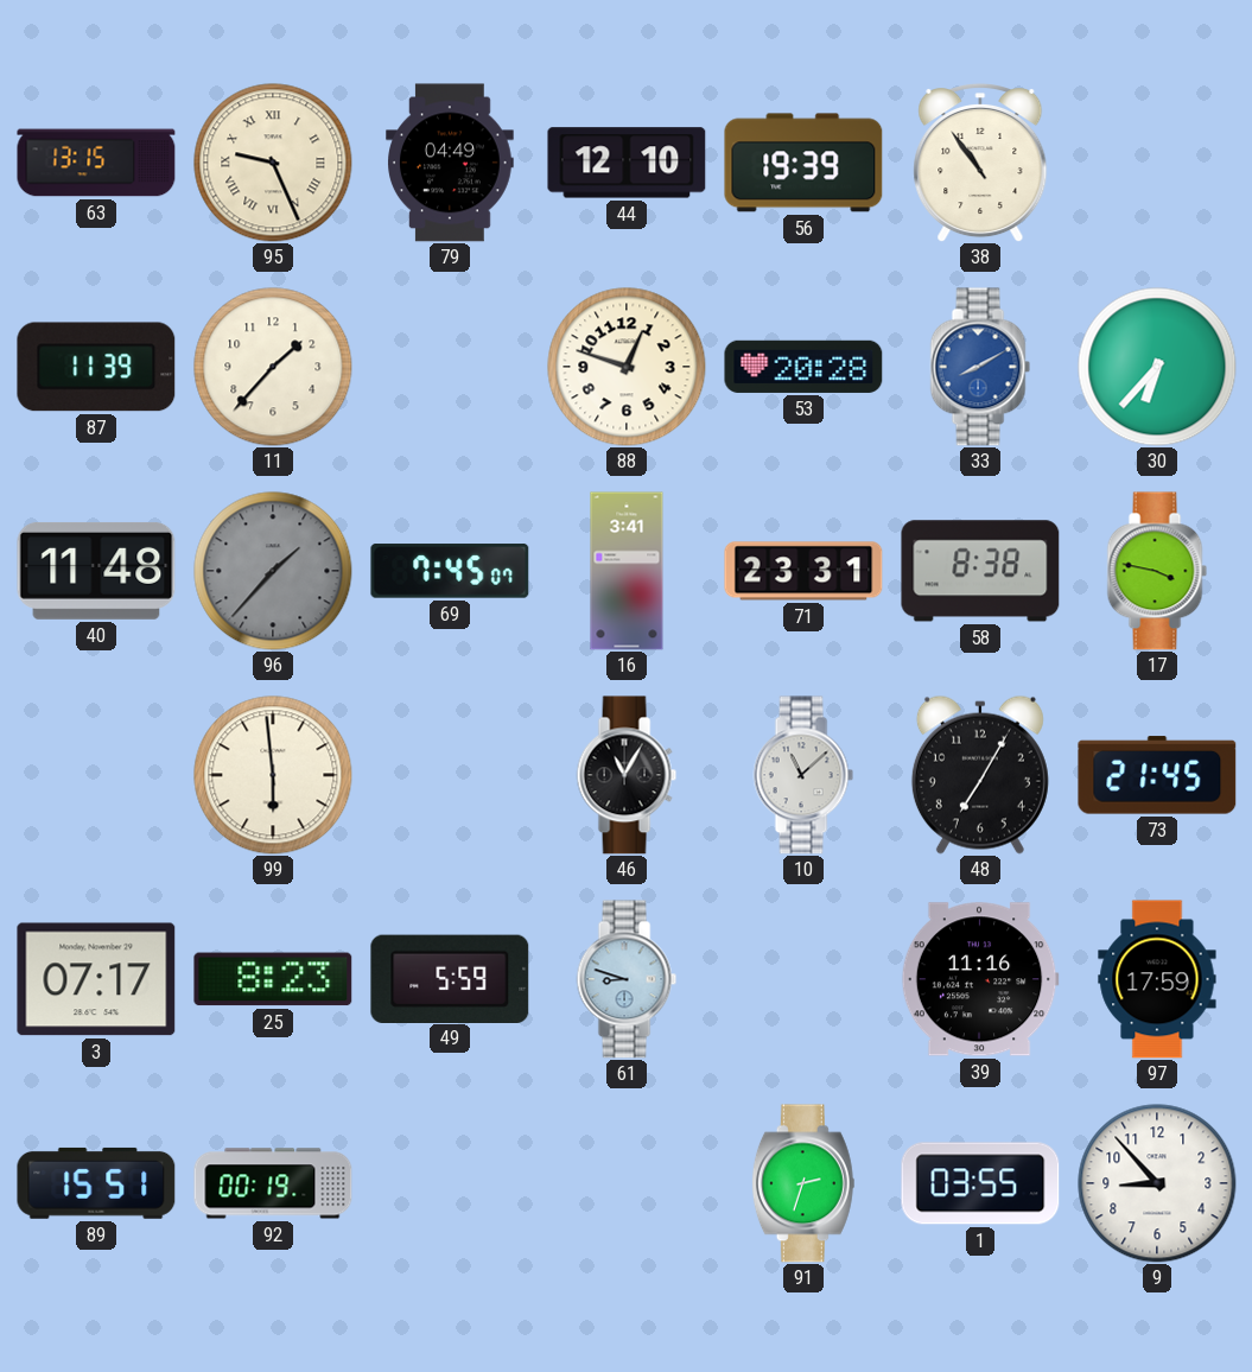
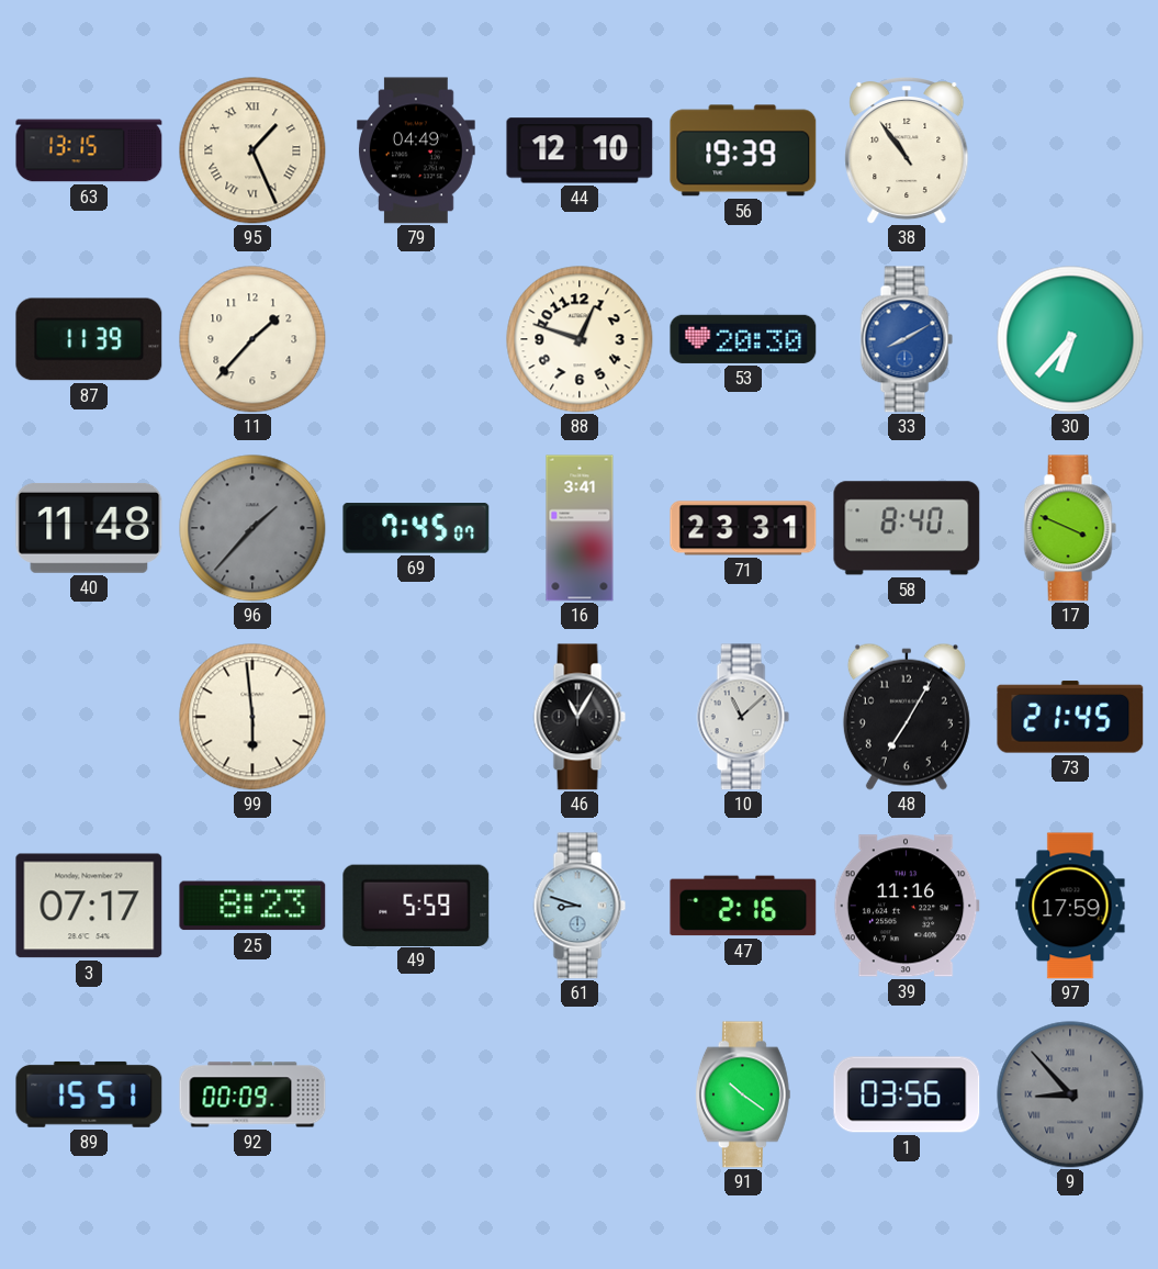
95: 9:26 -> 1:26
53: 20:28 -> 20:30
58: 8:38 -> 8:40
17: 3:47 -> 3:49
47: none -> 2:16
92: 00:19 -> 00:09
91: 2:33 -> 10:21
1: 03:55 -> 03:56
9 dial: white -> grey
9 numerals: Arabic -> Roman
